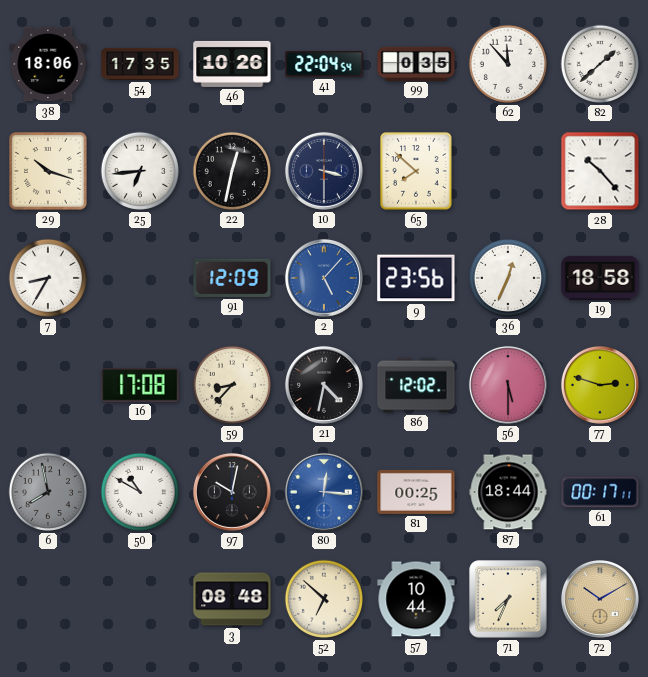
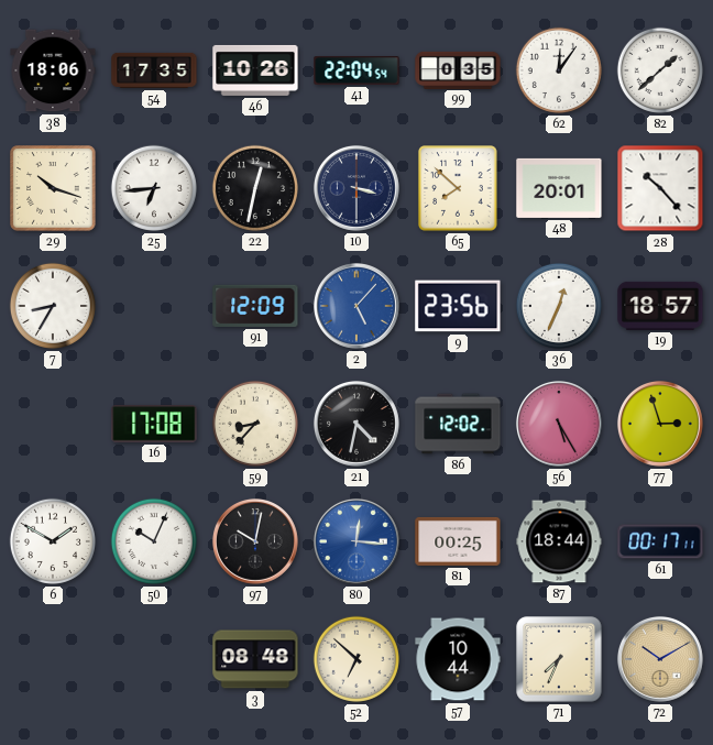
62: 11:53 -> 12:06
48: none -> 20:01
19: 18:58 -> 18:57
56: 5:30 -> 5:25
77: 2:48 -> 2:57
6: 7:58 -> 1:50
6 dial: grey -> white
50: 10:50 -> 10:04
